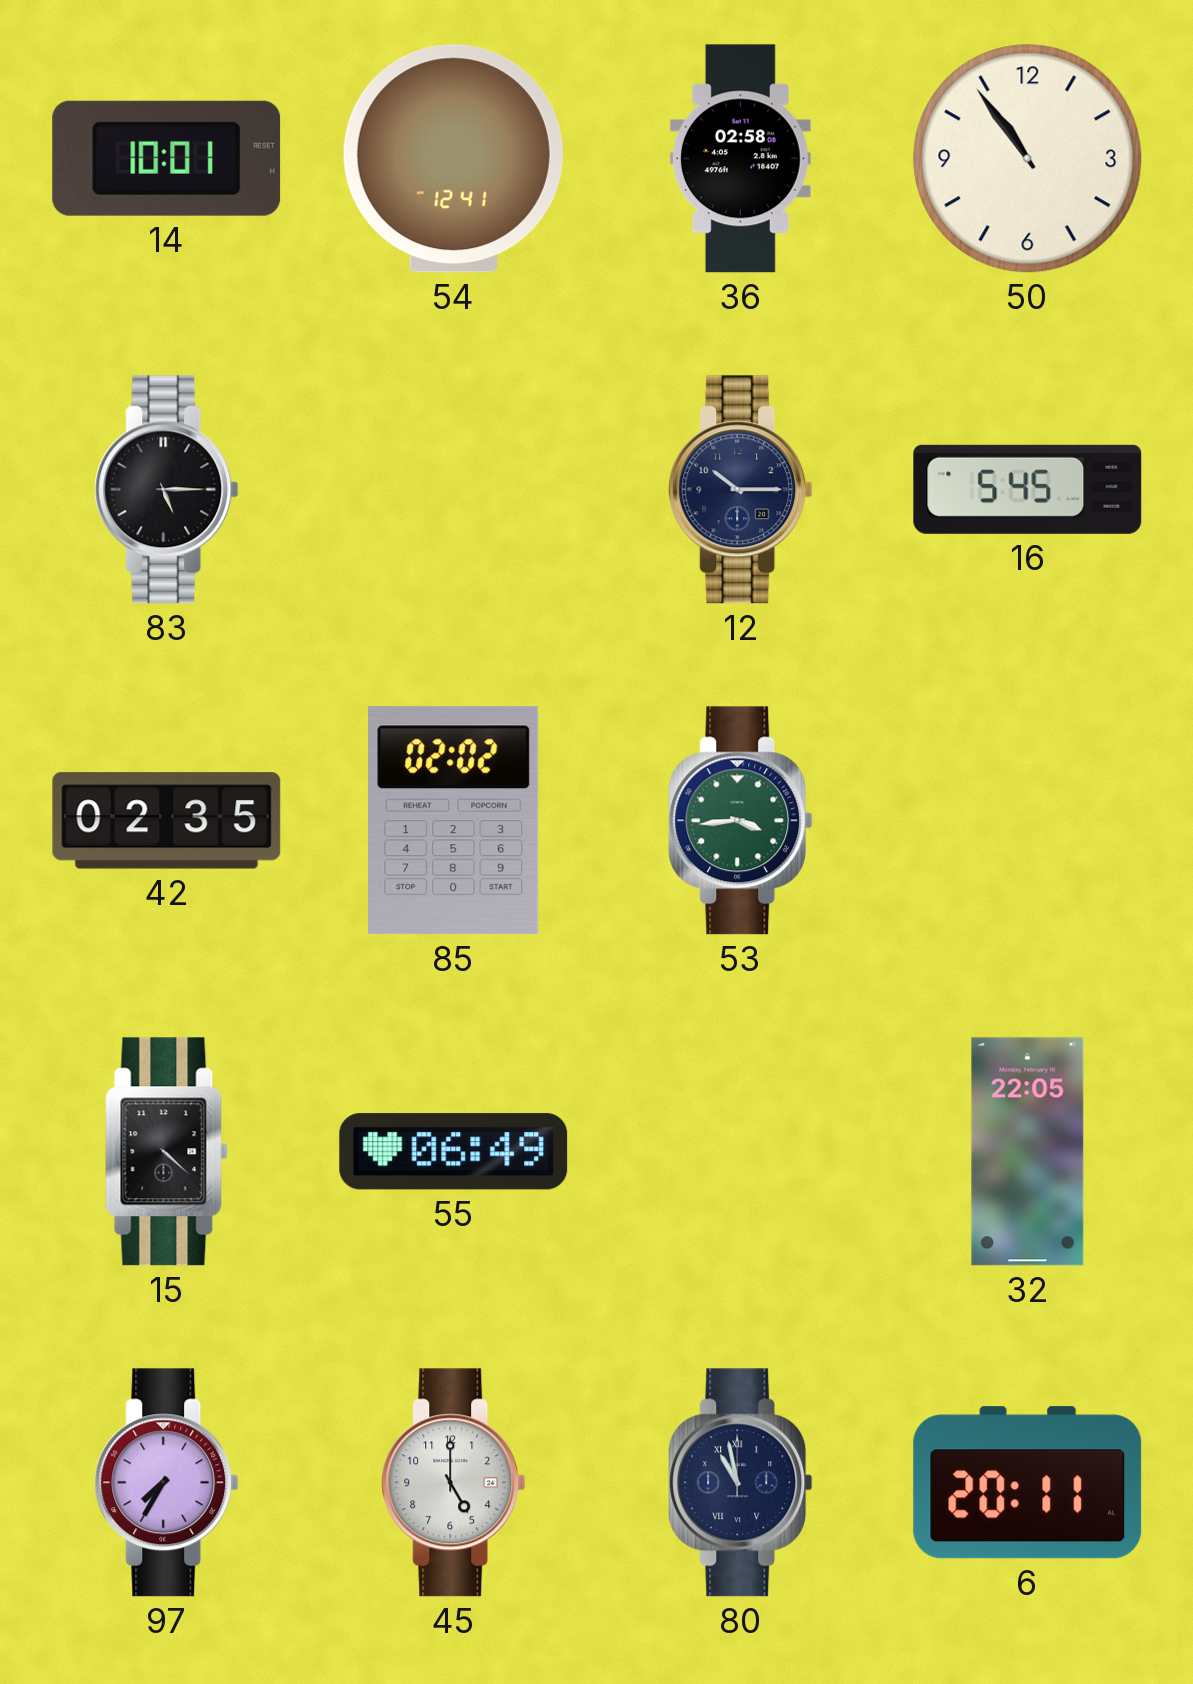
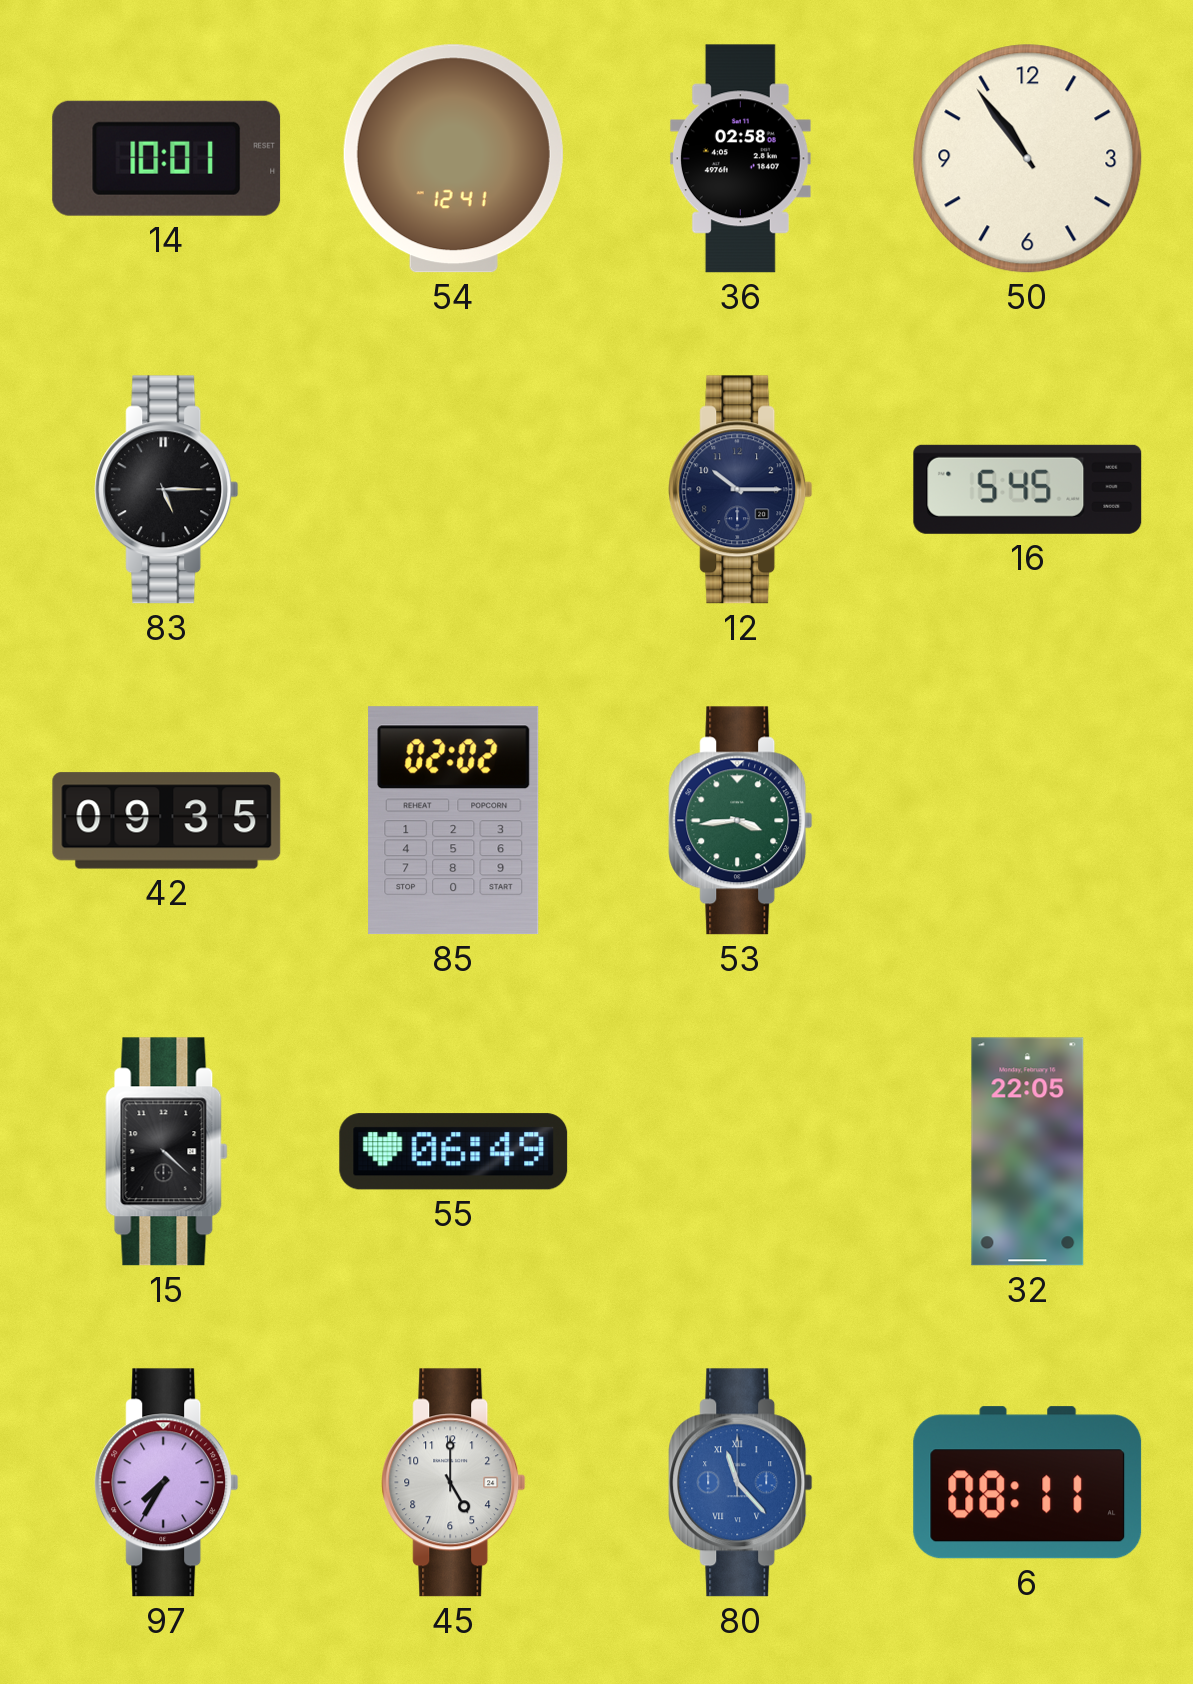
42: 02:35 -> 09:35
80: 10:58 -> 11:23
80 dial: navy -> blue
6: 20:11 -> 08:11
